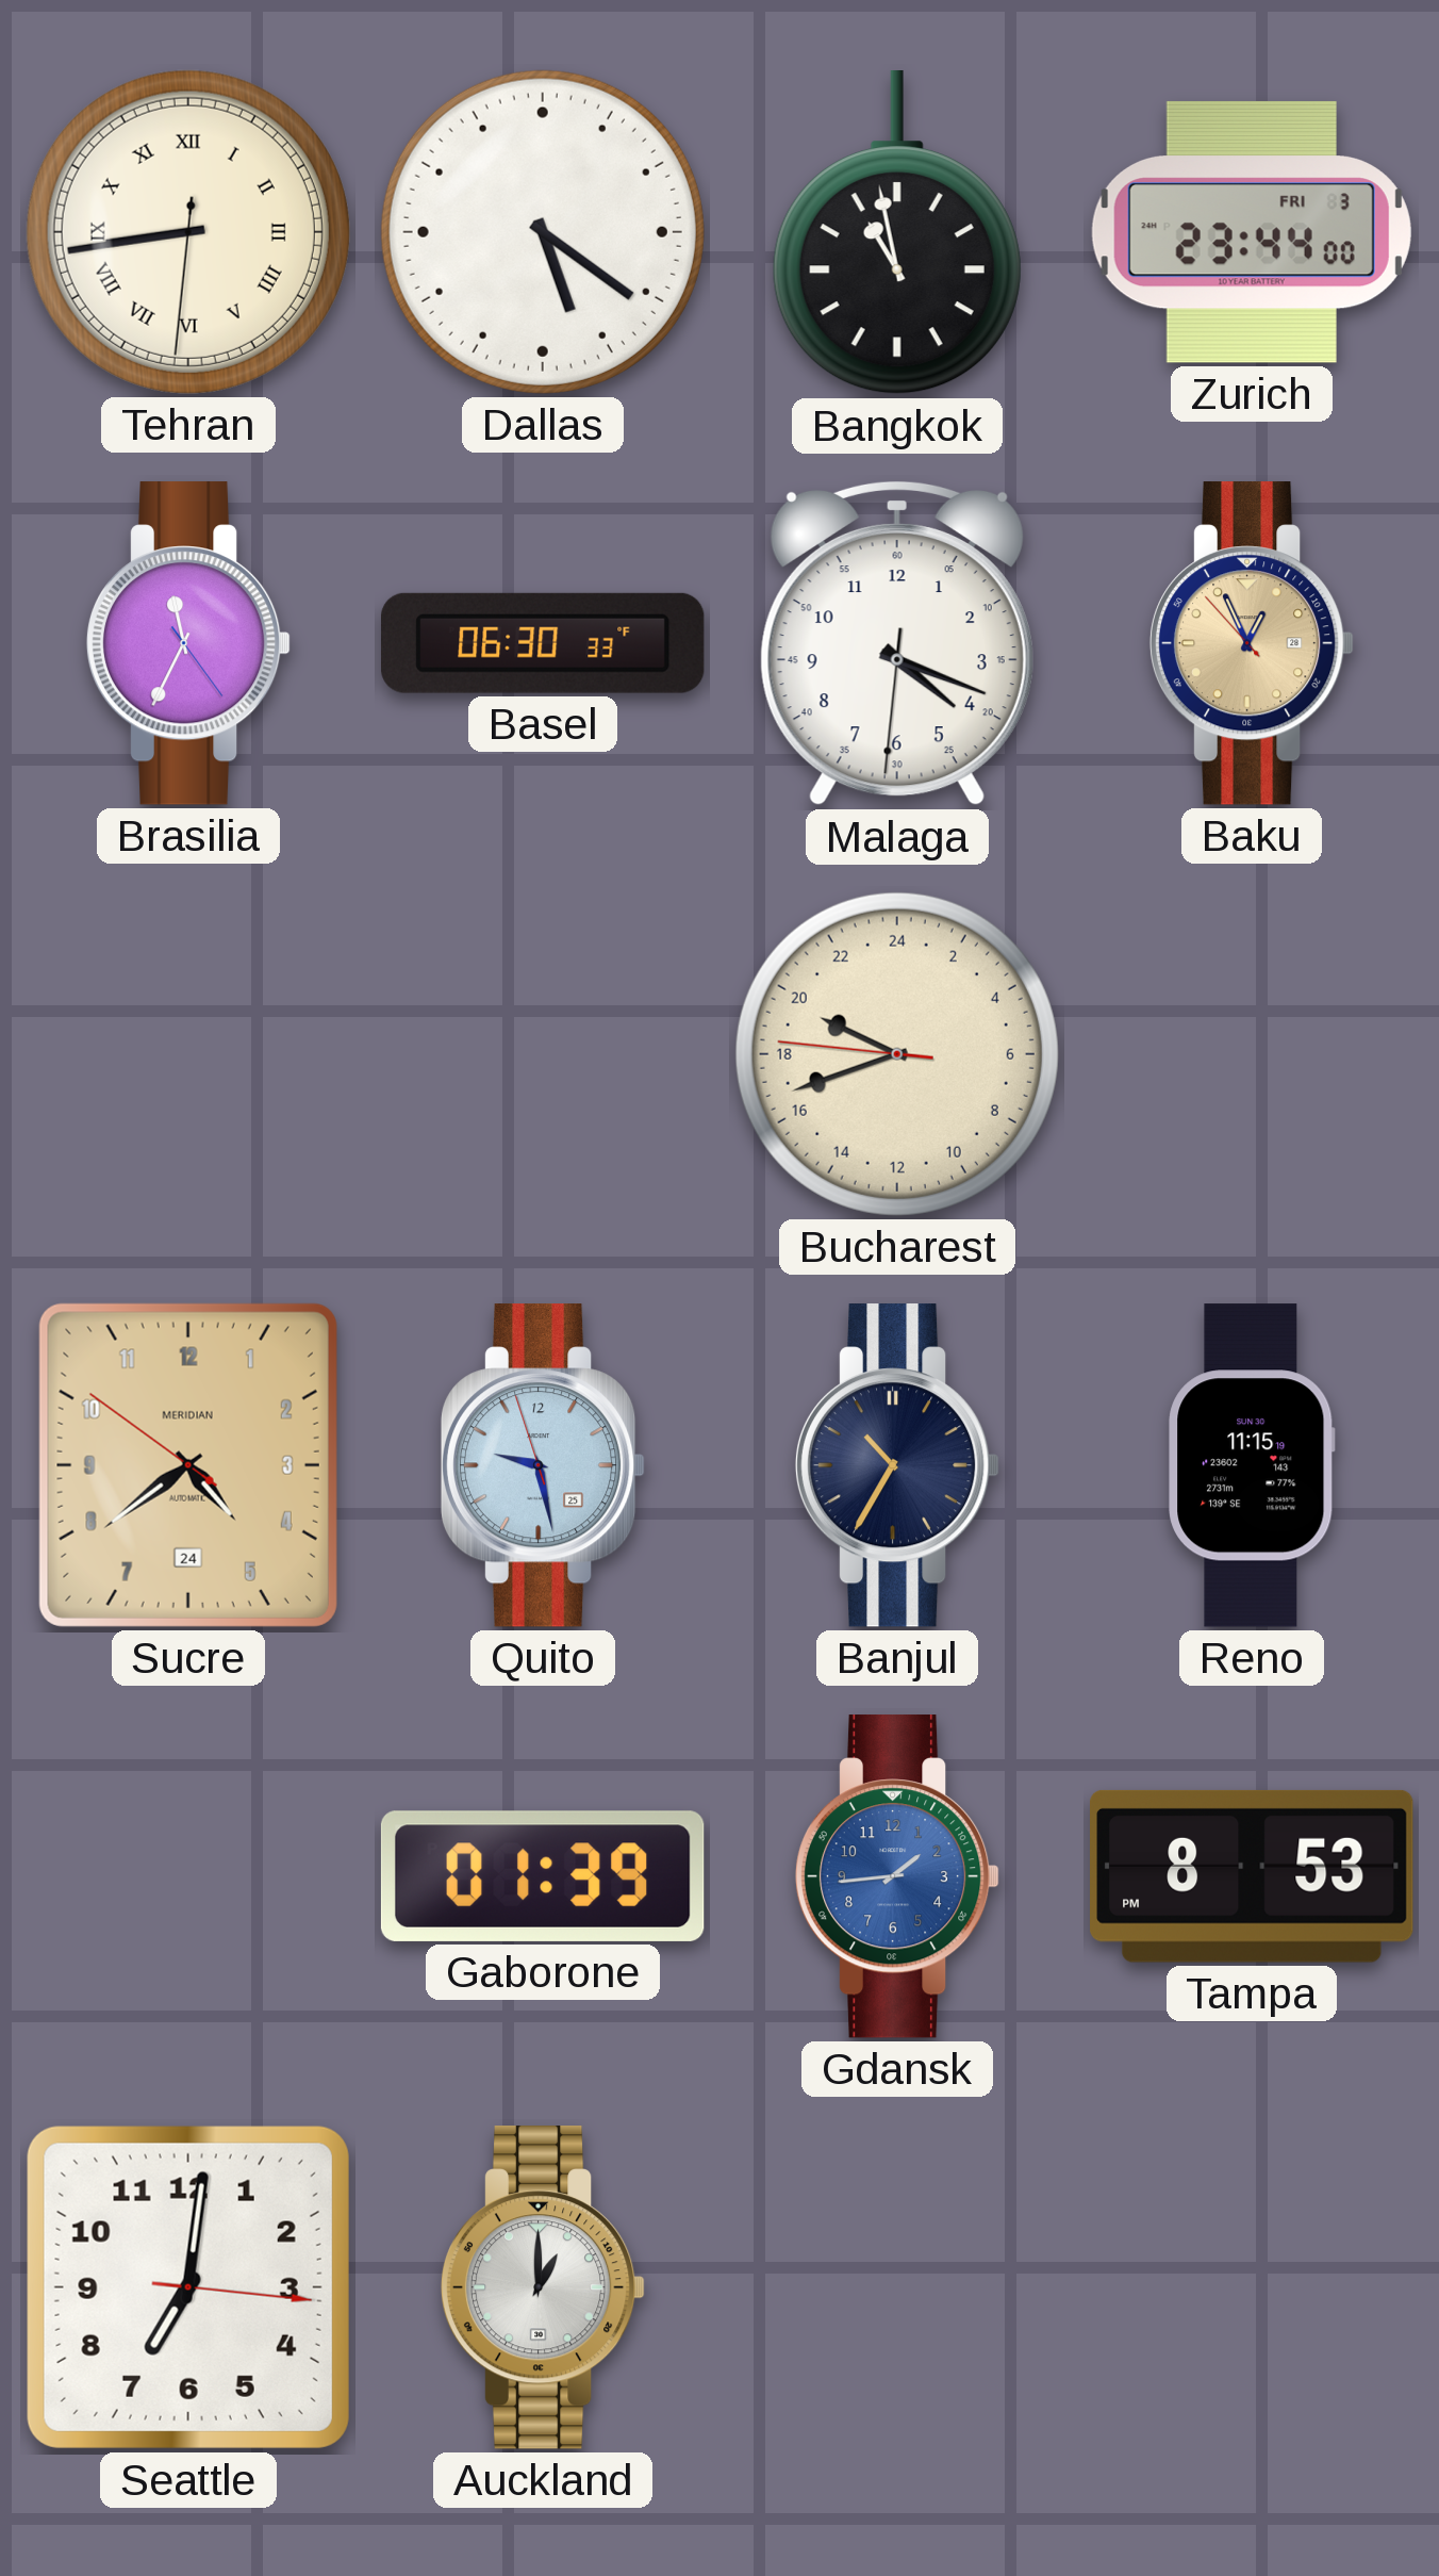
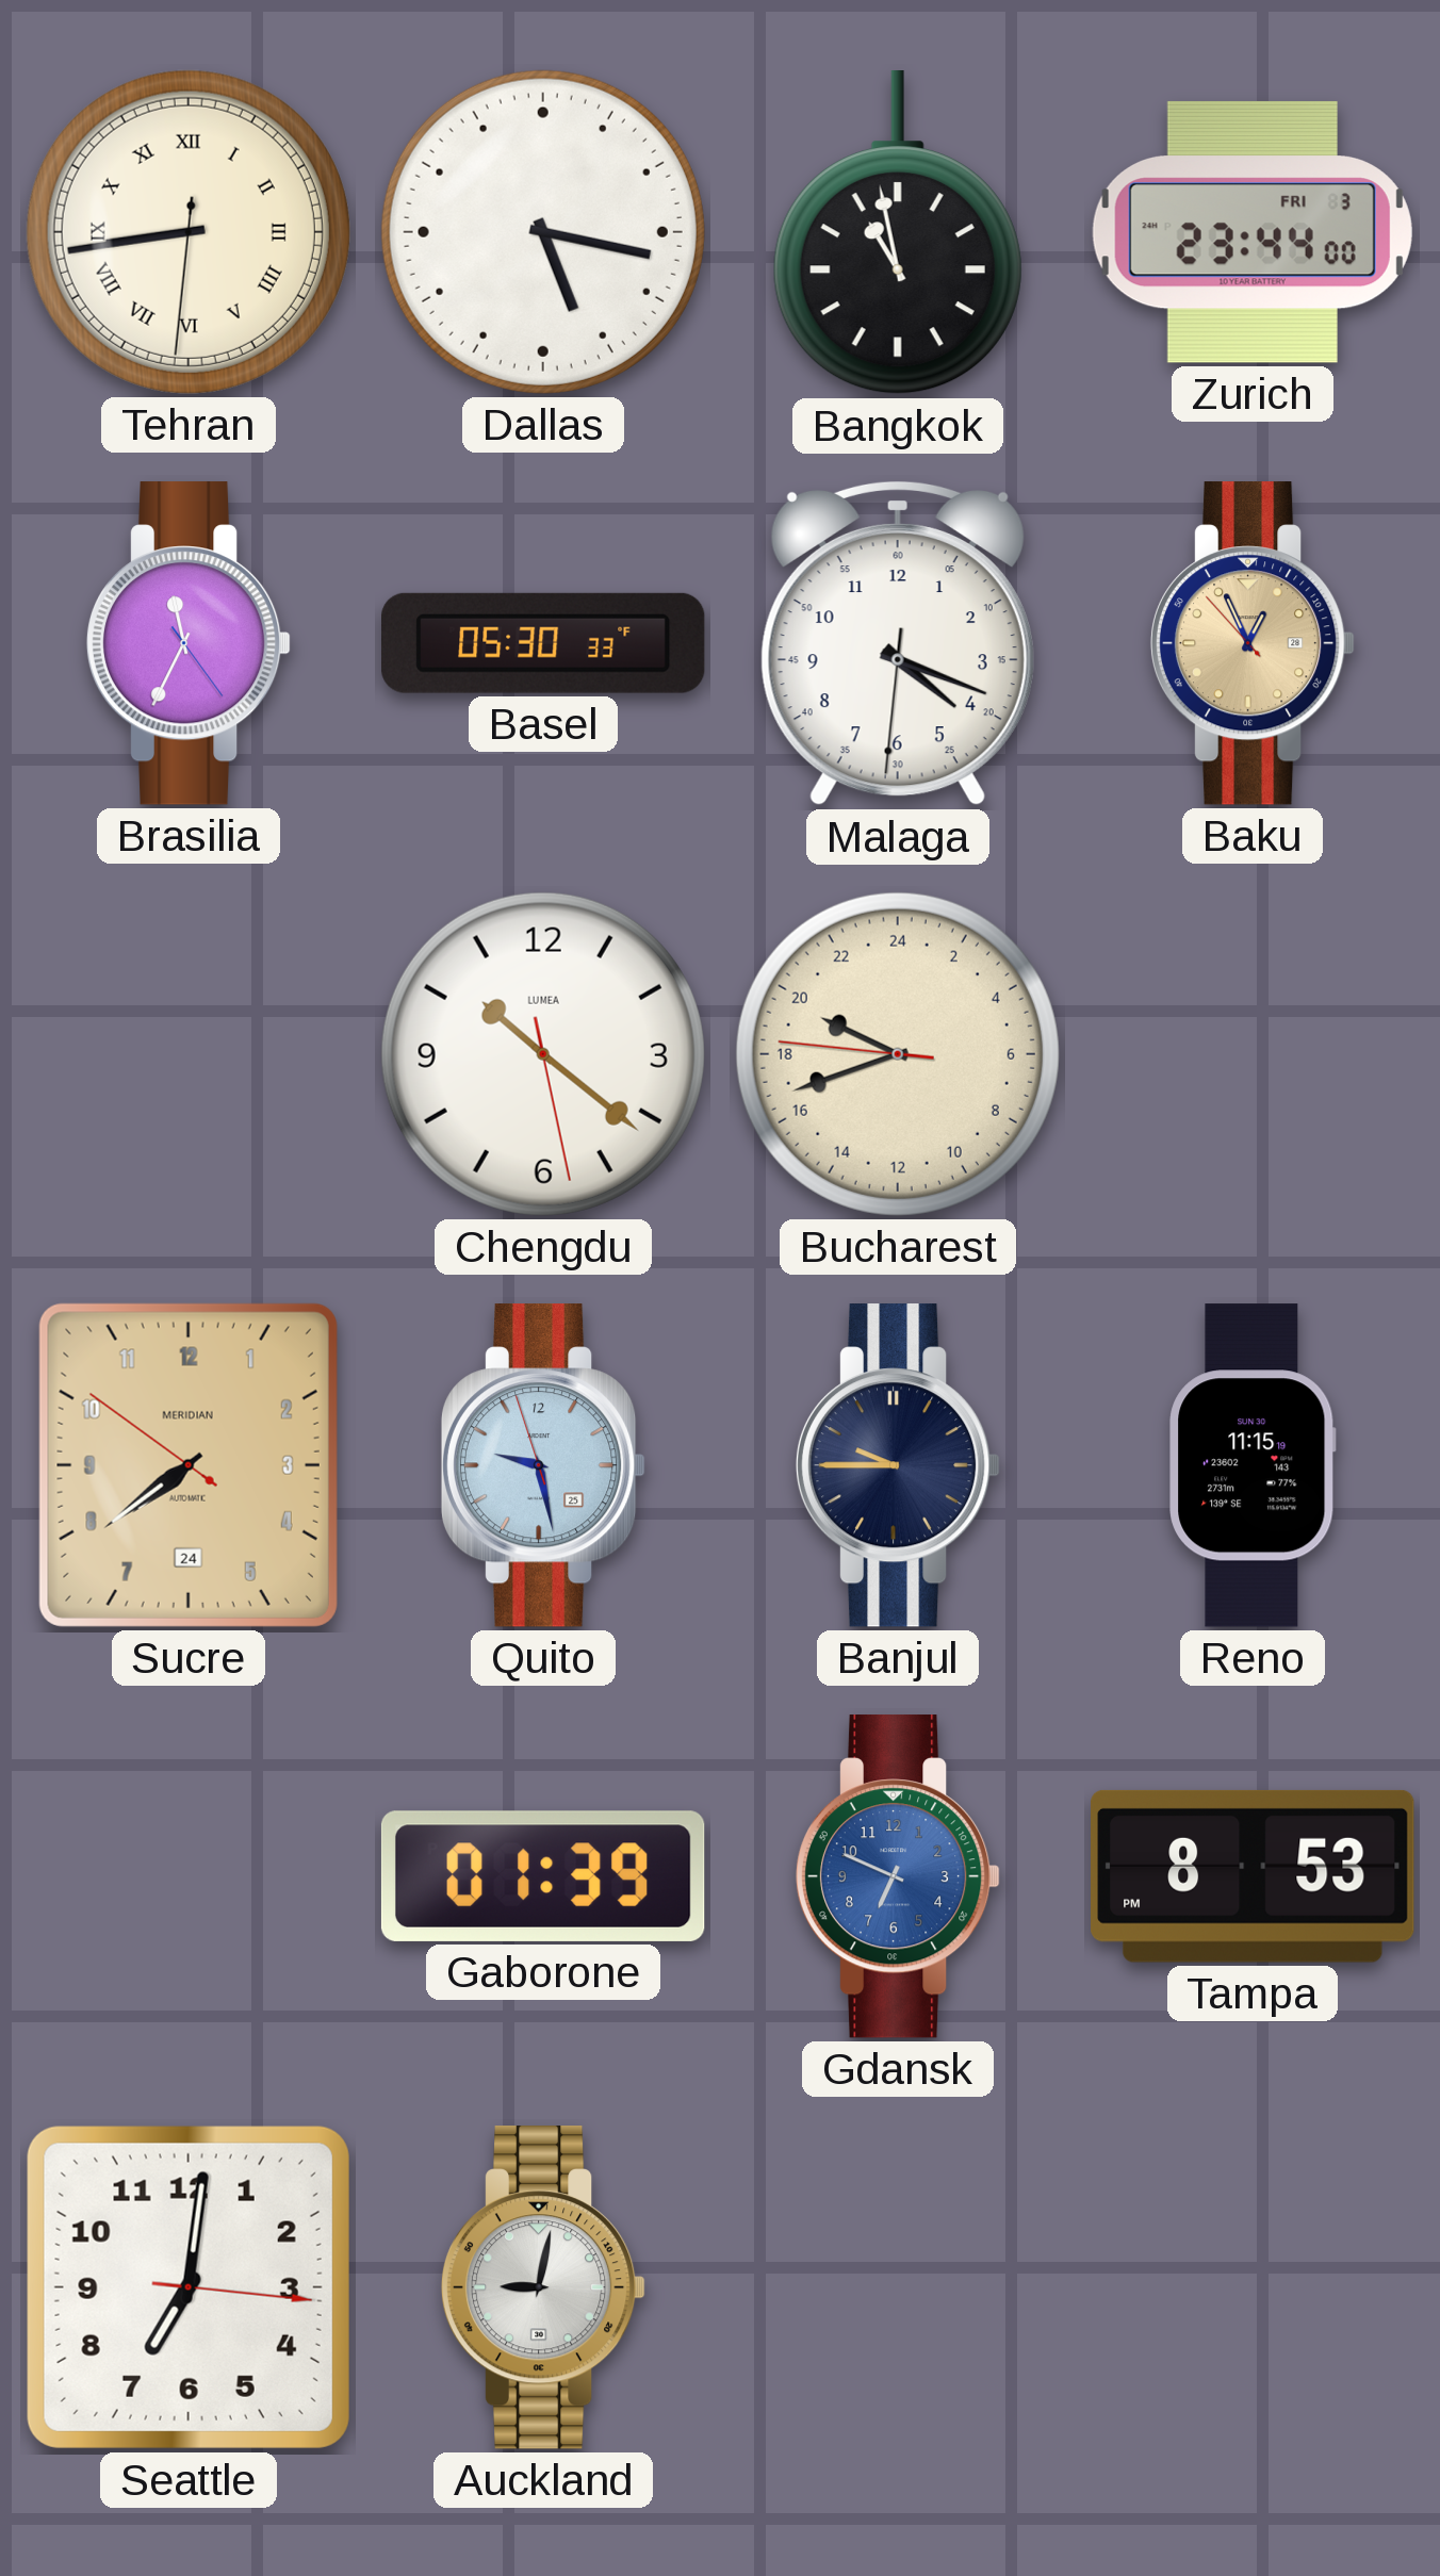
Dallas: 5:21 -> 5:17
Basel: 06:30 -> 05:30
Chengdu: none -> 10:21
Sucre: 4:38 -> 7:38
Banjul: 10:35 -> 9:45
Gdansk: 1:44 -> 6:49
Auckland: 1:00 -> 9:02
